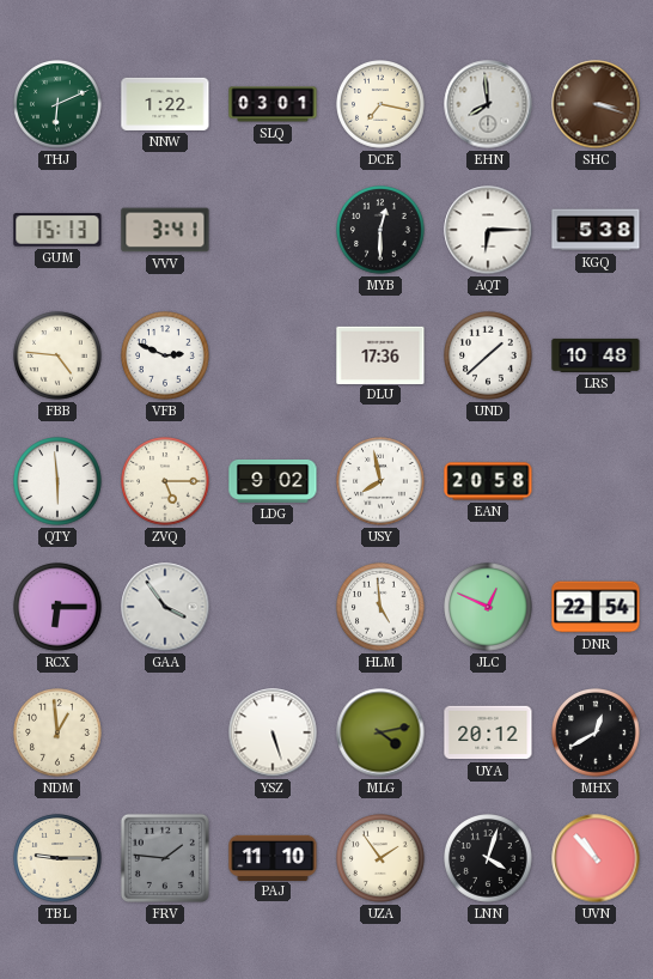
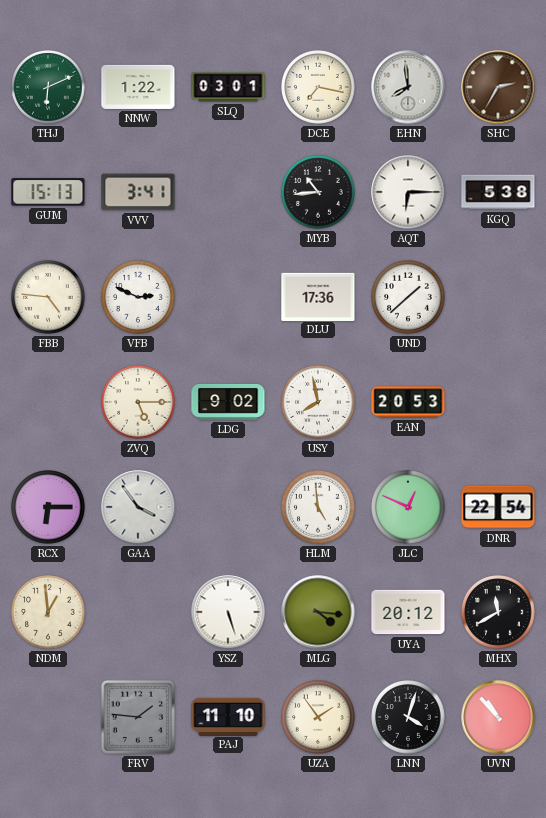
SHC: 3:18 -> 2:35
MYB: 12:30 -> 10:44
LRS: 10:48 -> none
QTY: 5:59 -> none
EAN: 20:58 -> 20:53
MLG: 4:13 -> 4:16
MHX: 12:40 -> 11:40
TBL: 9:15 -> none
